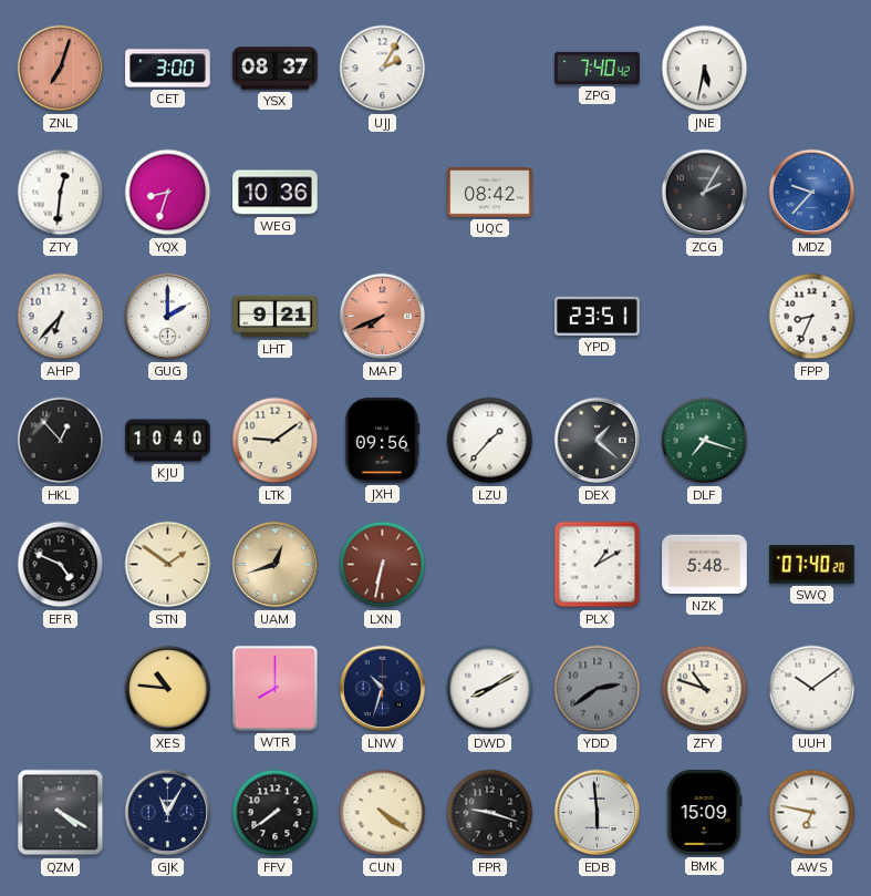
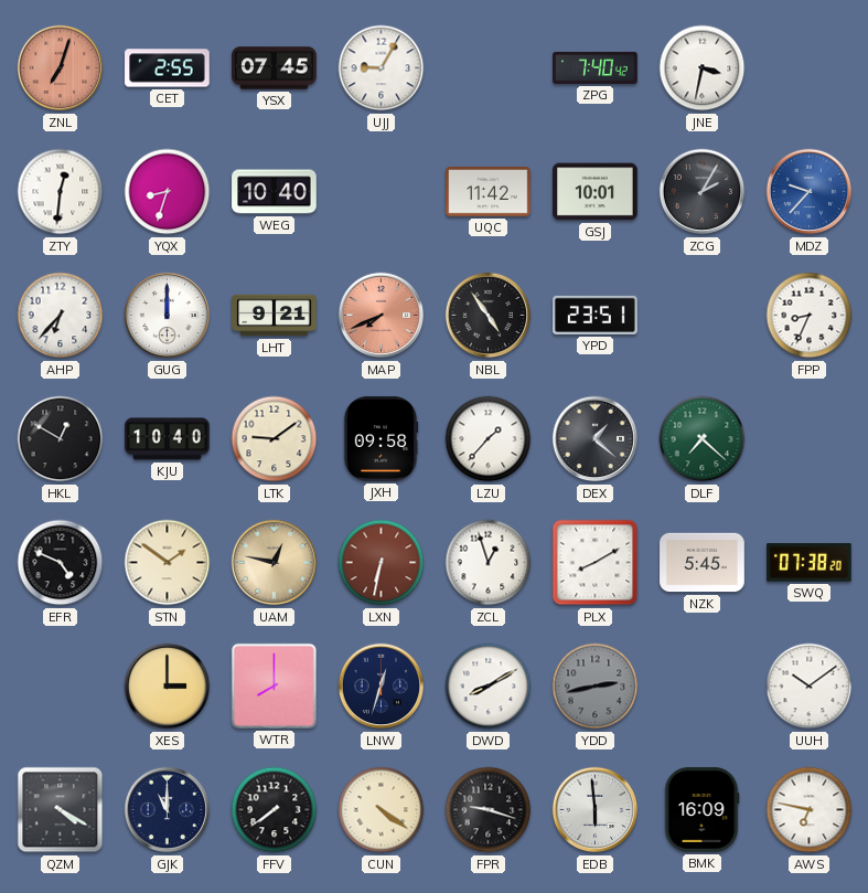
CET: 3:00 -> 2:55
YSX: 08:37 -> 07:45
UJJ: 2:05 -> 9:05
JNE: 5:32 -> 3:32
WEG: 10:36 -> 10:40
UQC: 08:42 -> 11:42
GSJ: none -> 10:01
GUG: 2:00 -> 12:00
NBL: none -> 4:54
HKL: 12:53 -> 12:50
JXH: 09:56 -> 09:58
DLF: 7:18 -> 7:22
UAM: 12:42 -> 12:47
ZCL: none -> 12:57
PLX: 1:10 -> 8:10
NZK: 5:48 -> 5:45
SWQ: 07:40 -> 07:38
XES: 10:46 -> 3:00
LNW: 10:33 -> 12:33
YDD: 2:39 -> 2:43
ZFY: 10:48 -> none
GJK: 11:05 -> 11:00
BMK: 15:09 -> 16:09
